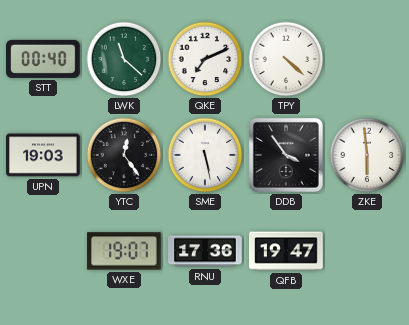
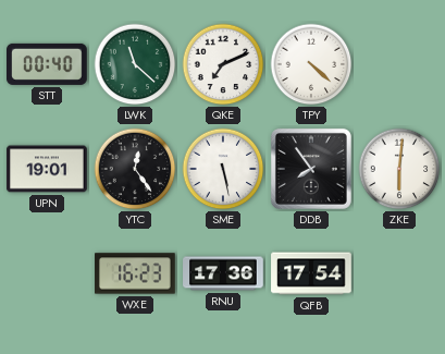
UPN: 19:03 -> 19:01
DDB: 3:54 -> 7:54
ZKE: 5:59 -> 6:01
WXE: 19:07 -> 16:23
QFB: 19:47 -> 17:54
